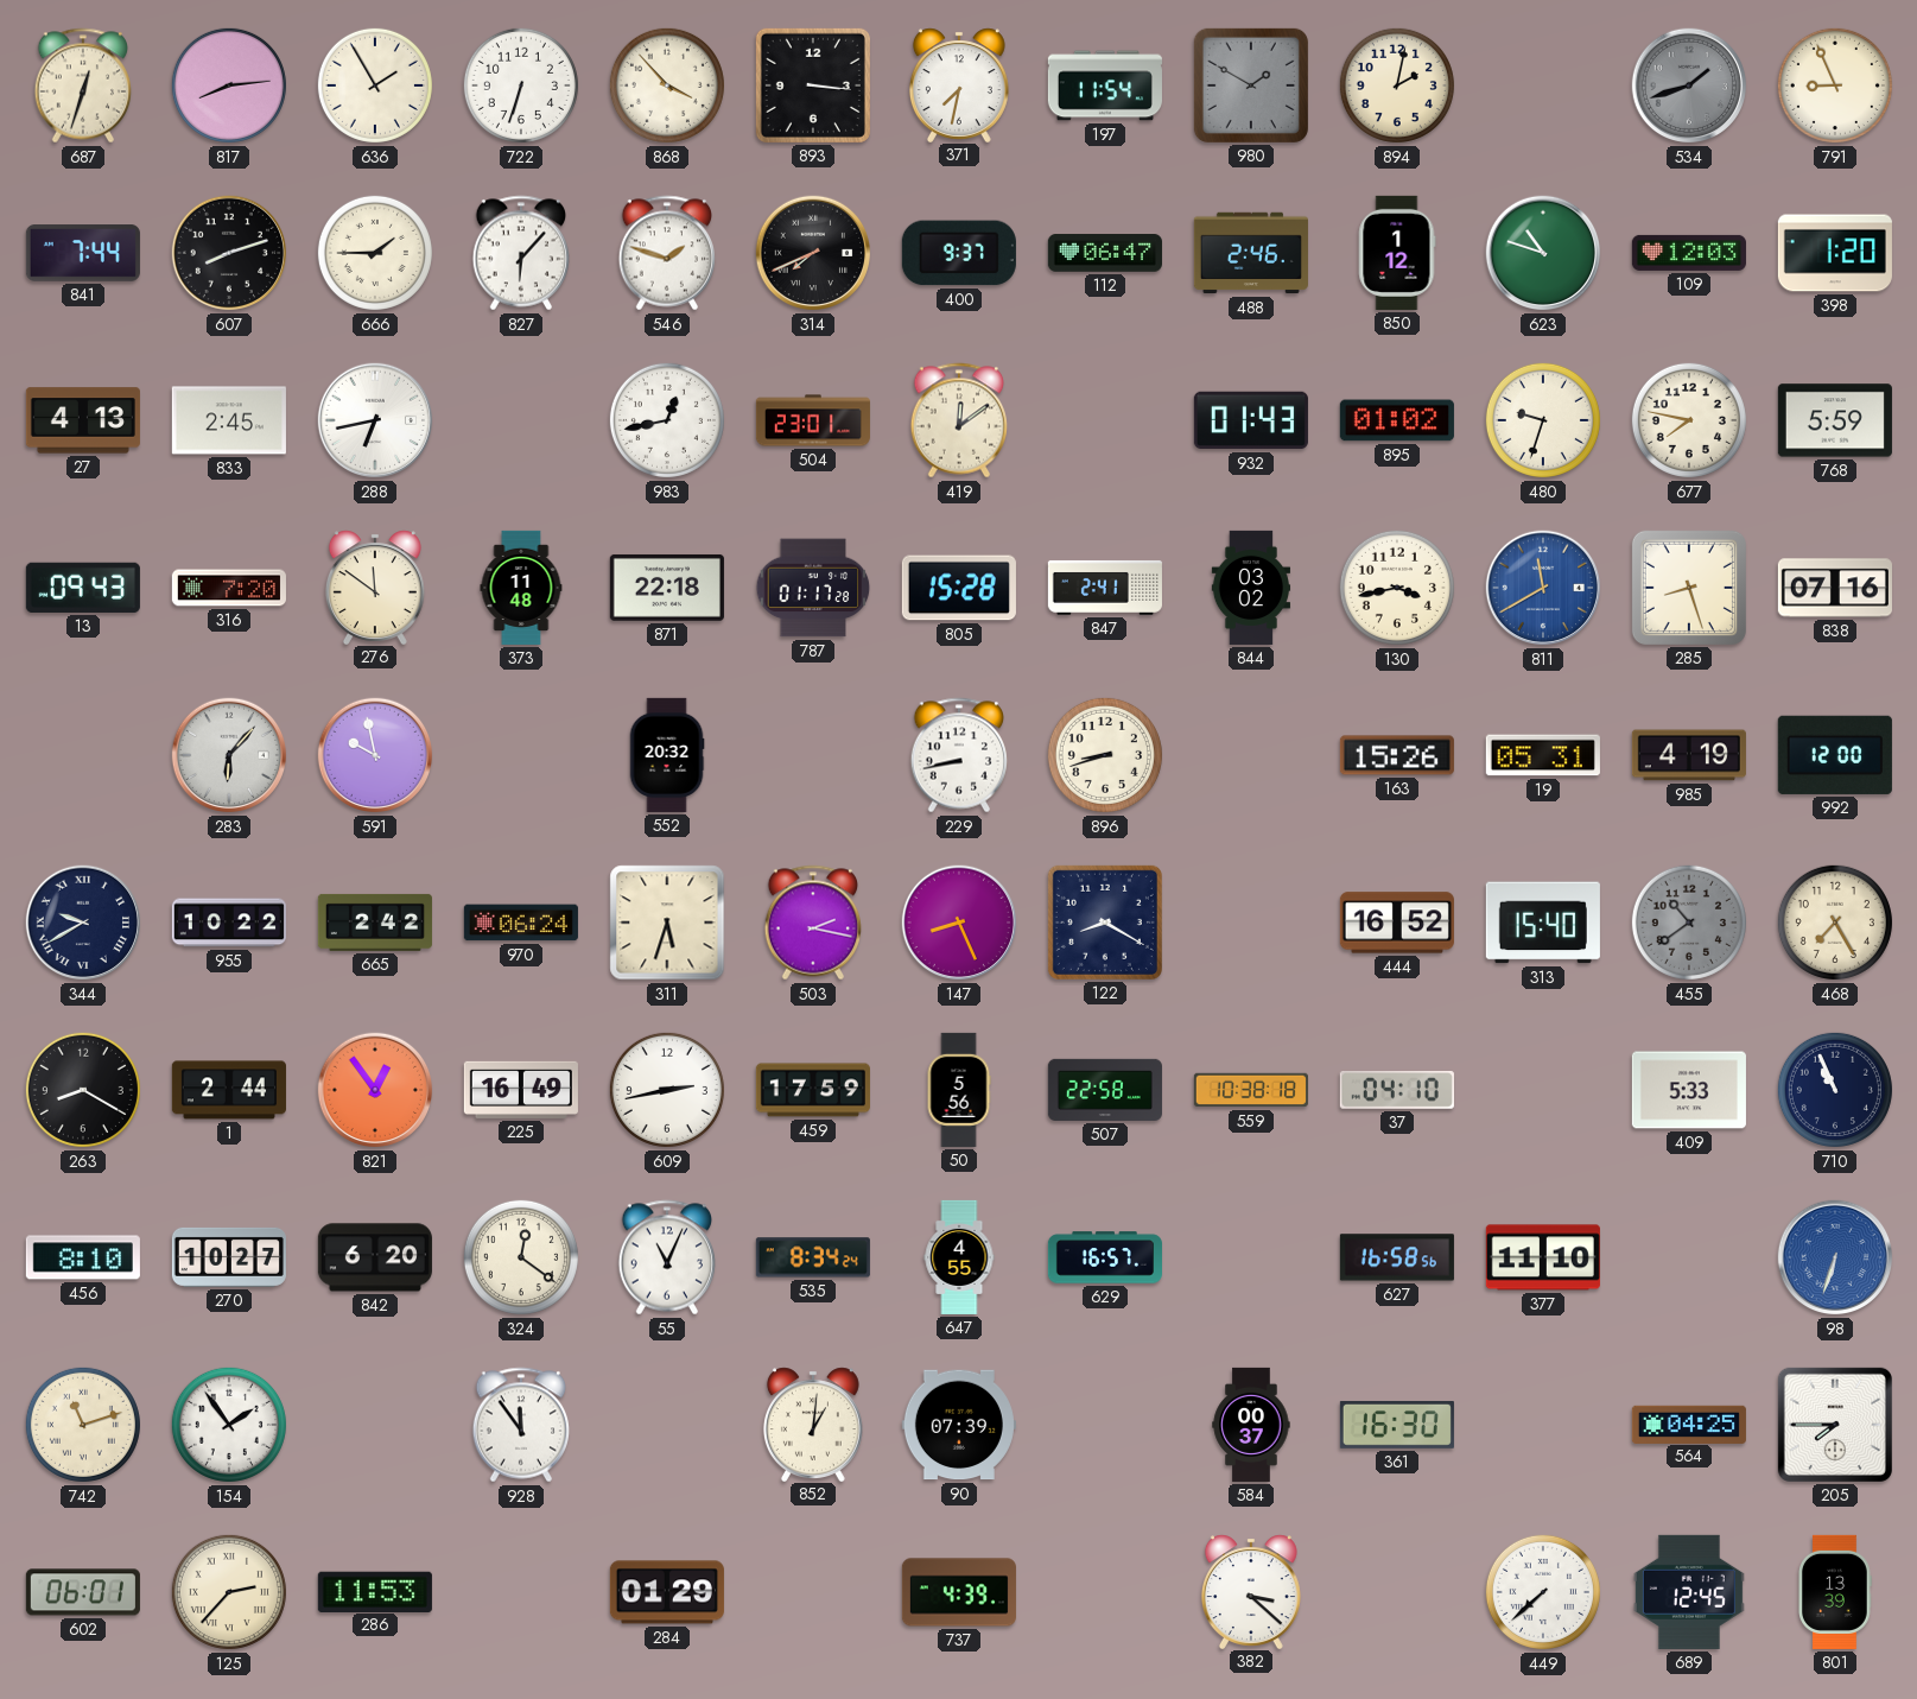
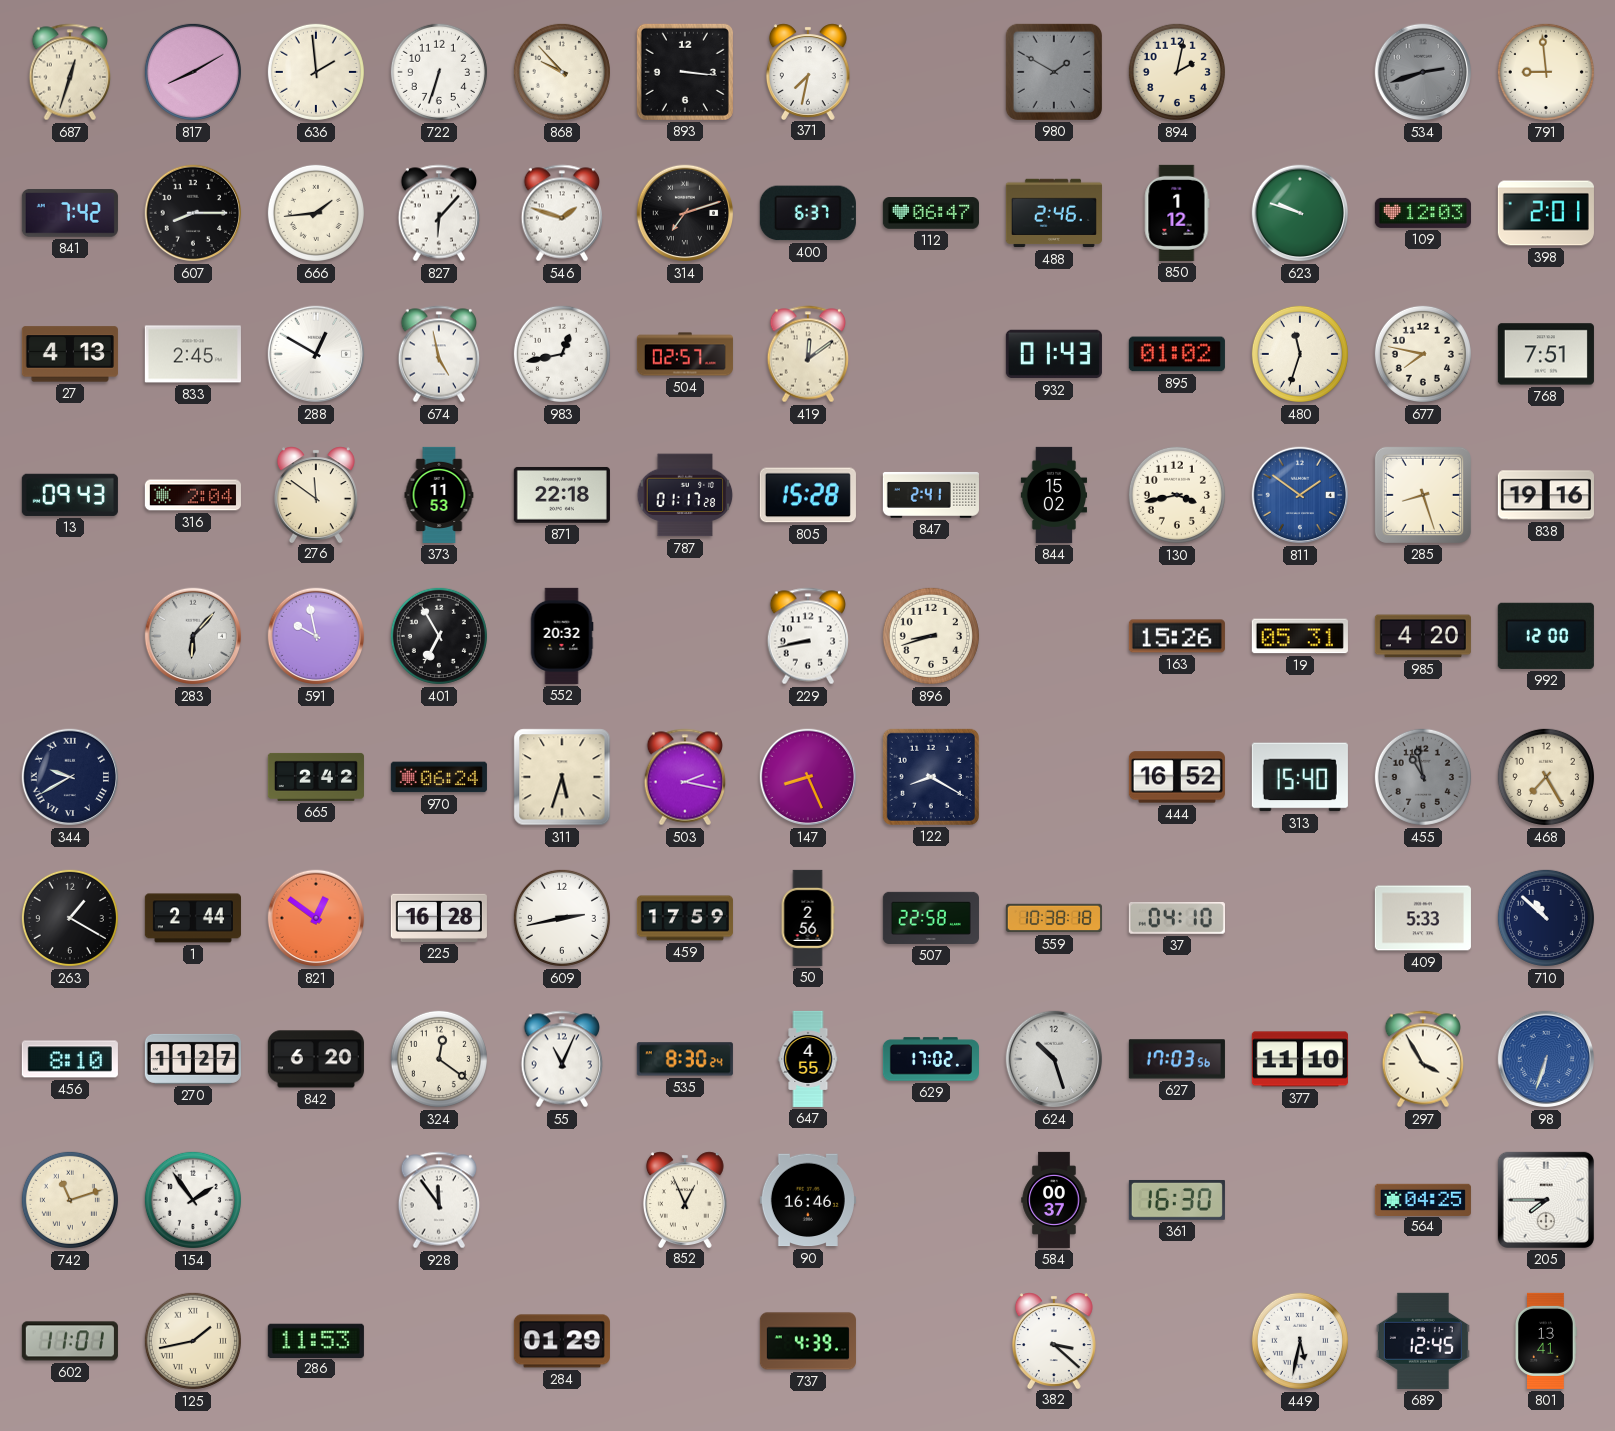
817: 8:14 -> 8:10
636: 1:55 -> 1:59
868: 3:53 -> 9:53
197: 11:54 -> none
534: 1:42 -> 2:42
791: 8:56 -> 8:59
841: 7:44 -> 7:42
607: 8:12 -> 8:15
666: 1:45 -> 1:44
314: 7:41 -> 7:12
400: 9:37 -> 6:37
623: 10:48 -> 9:48
398: 1:20 -> 2:01
288: 6:43 -> 12:50
674: none -> 4:58
504: 23:01 -> 02:57
480: 9:33 -> 11:33
768: 5:59 -> 7:51
316: 7:20 -> 2:04
373: 11:48 -> 11:53
844: 03:02 -> 15:02
811: 11:40 -> 1:51
838: 07:16 -> 19:16
401: none -> 6:55
985: 4:19 -> 4:20
955: 10:22 -> none
455: 10:39 -> 10:58
263: 8:20 -> 1:20
821: 12:54 -> 12:51
225: 16:49 -> 16:28
50: 5:56 -> 2:56
710: 10:56 -> 10:52
270: 10:27 -> 11:27
535: 8:34 -> 8:30
629: 16:57 -> 17:02
624: none -> 10:27
627: 16:58 -> 17:03
297: none -> 3:55
852: 1:01 -> 12:56
90: 07:39 -> 16:46
602: 06:01 -> 11:01
125: 2:37 -> 1:43
449: 7:38 -> 5:32
801: 13:39 -> 13:41
